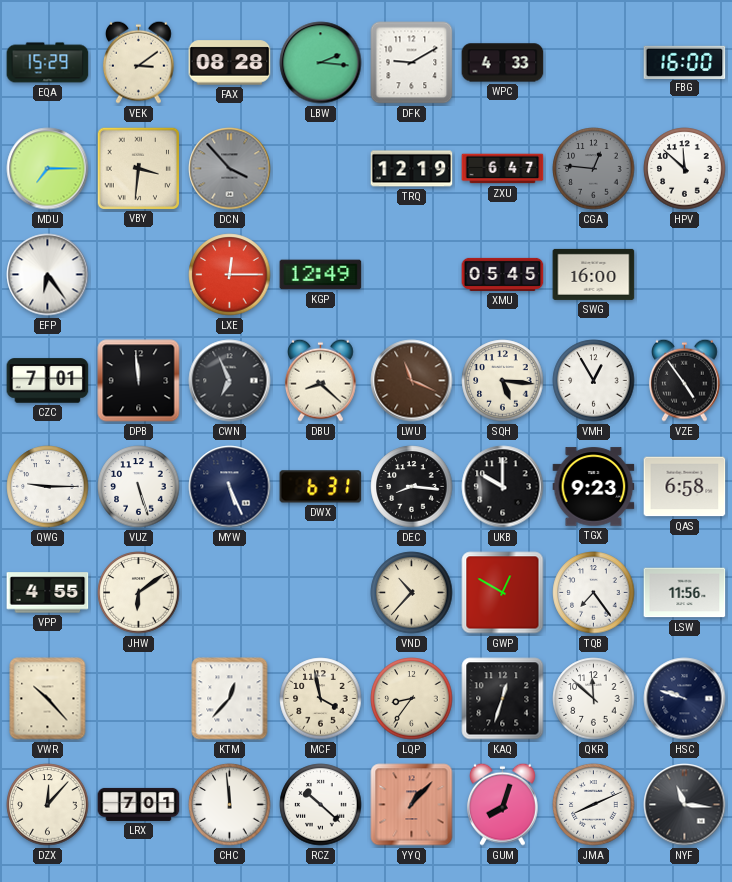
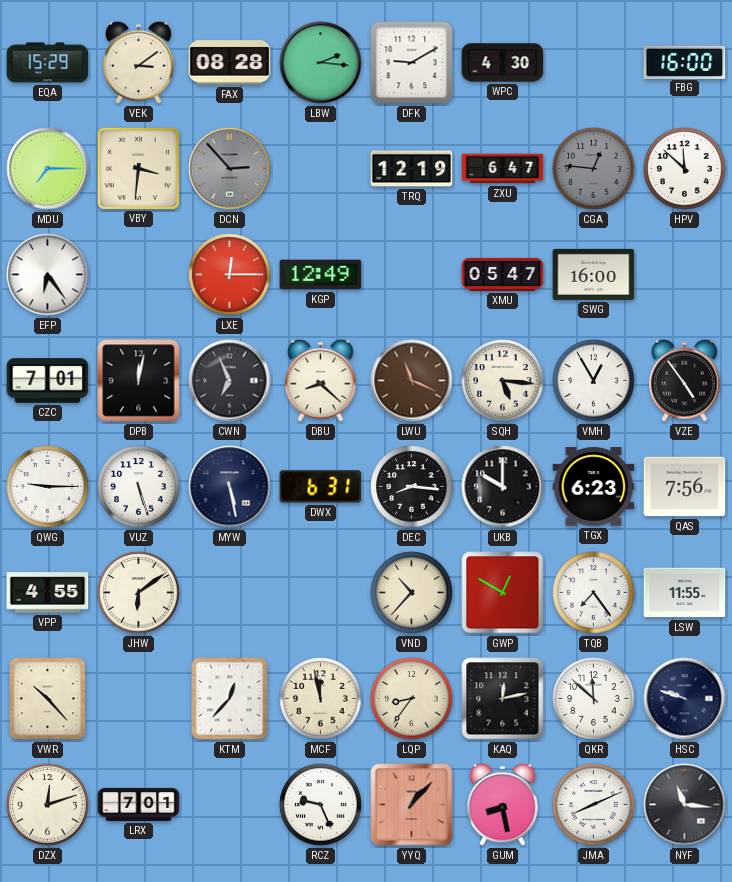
WPC: 4:33 -> 4:30
DCN: 3:53 -> 2:53
XMU: 05:45 -> 05:47
DPB: 11:59 -> 12:02
MYW: 5:26 -> 5:28
TGX: 9:23 -> 6:23
QAS: 6:58 -> 7:56
LSW: 11:56 -> 11:55
MCF: 3:58 -> 11:58
KAQ: 12:33 -> 12:13
DZX: 12:07 -> 12:12
CHC: 11:59 -> none
RCZ: 10:22 -> 9:26
GUM: 8:03 -> 8:28
